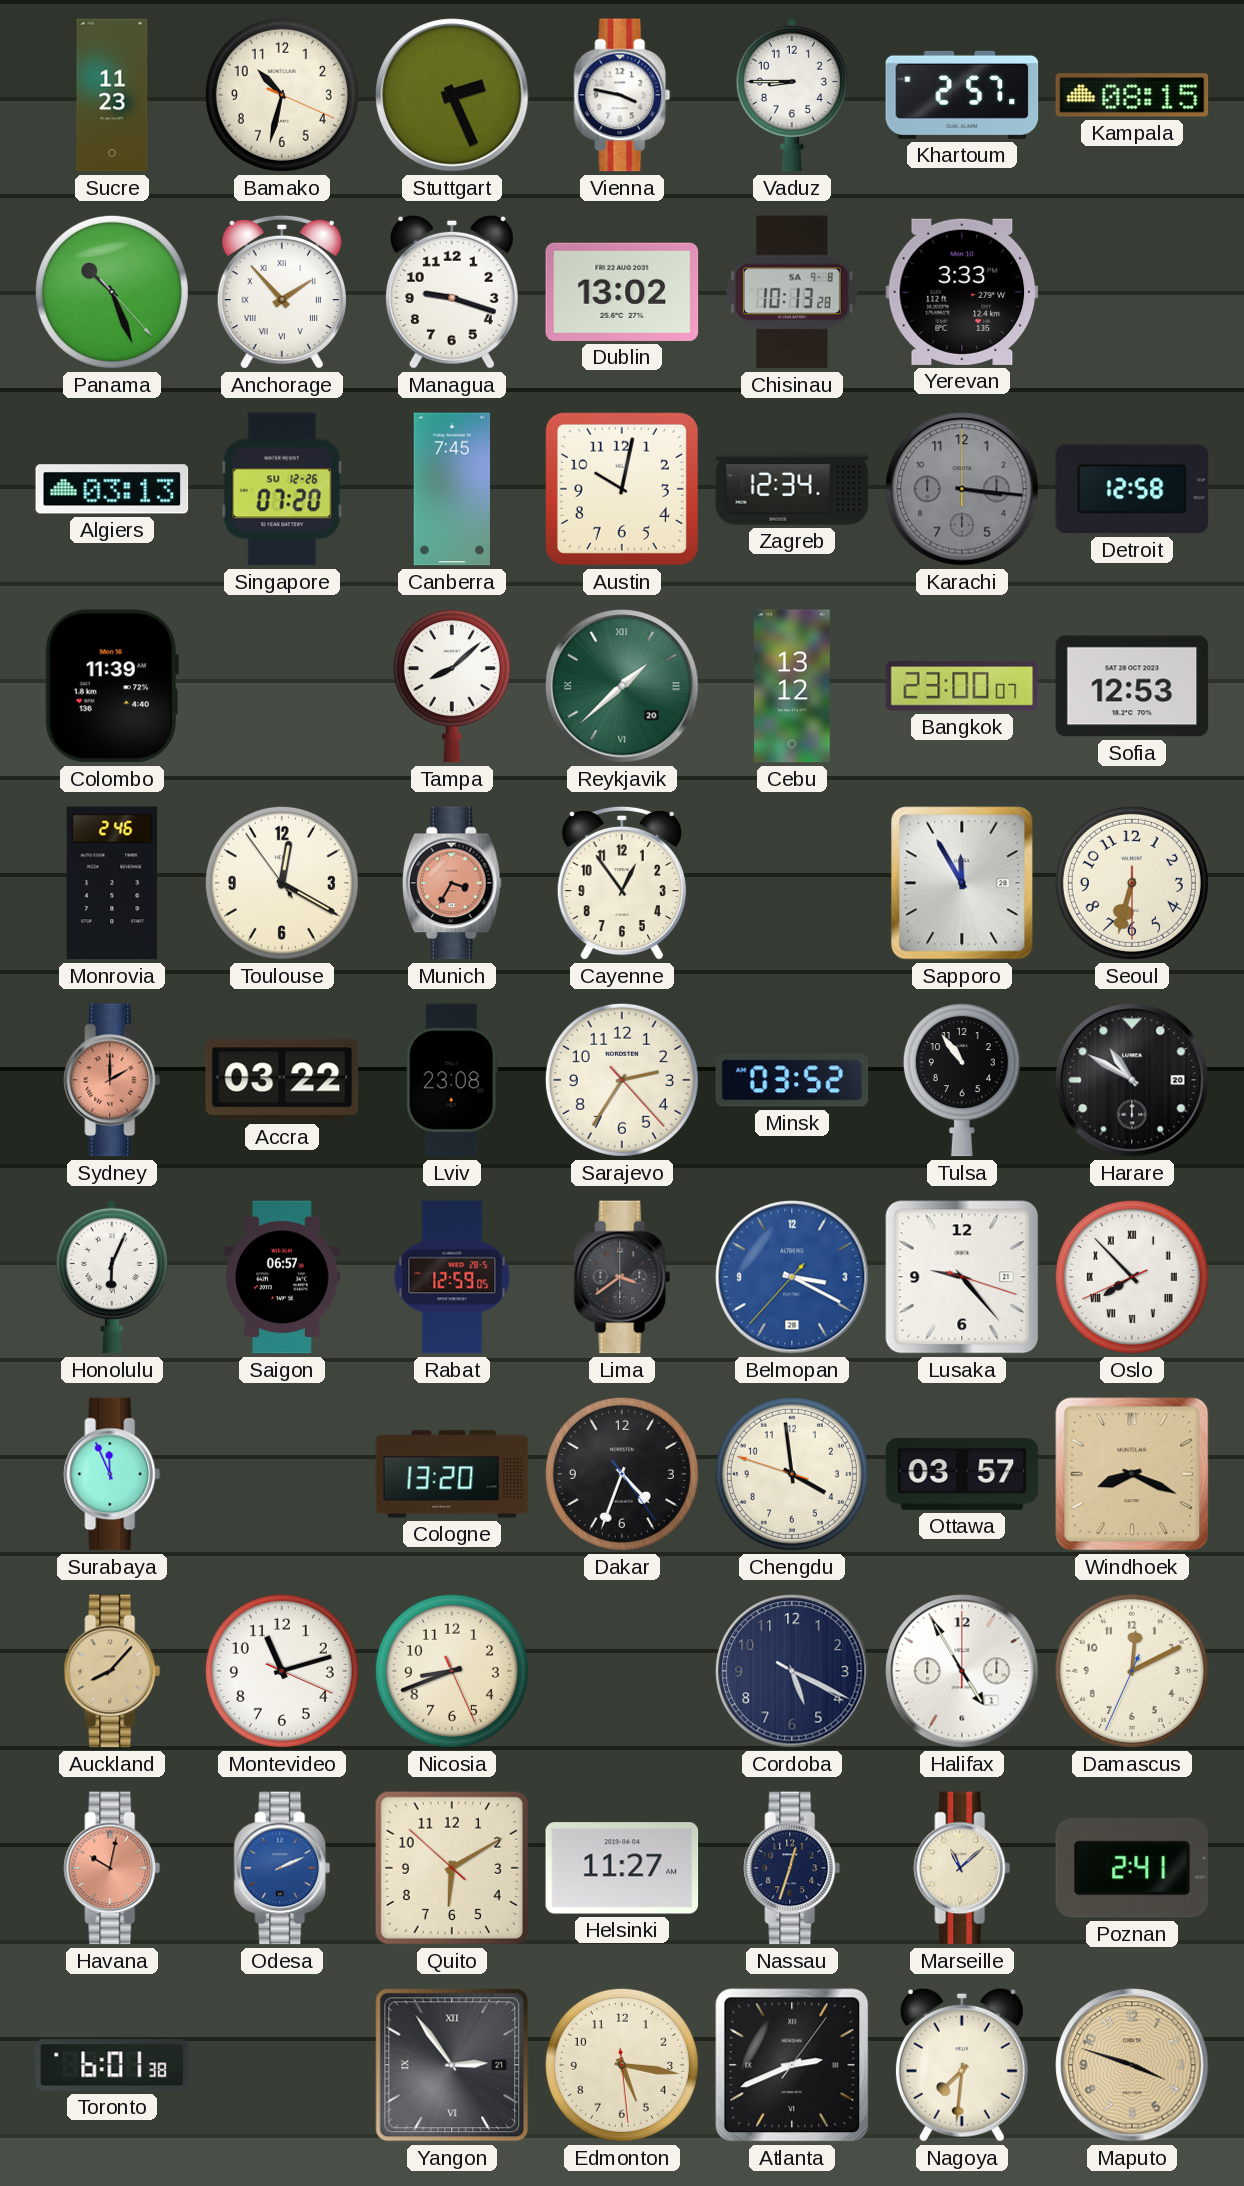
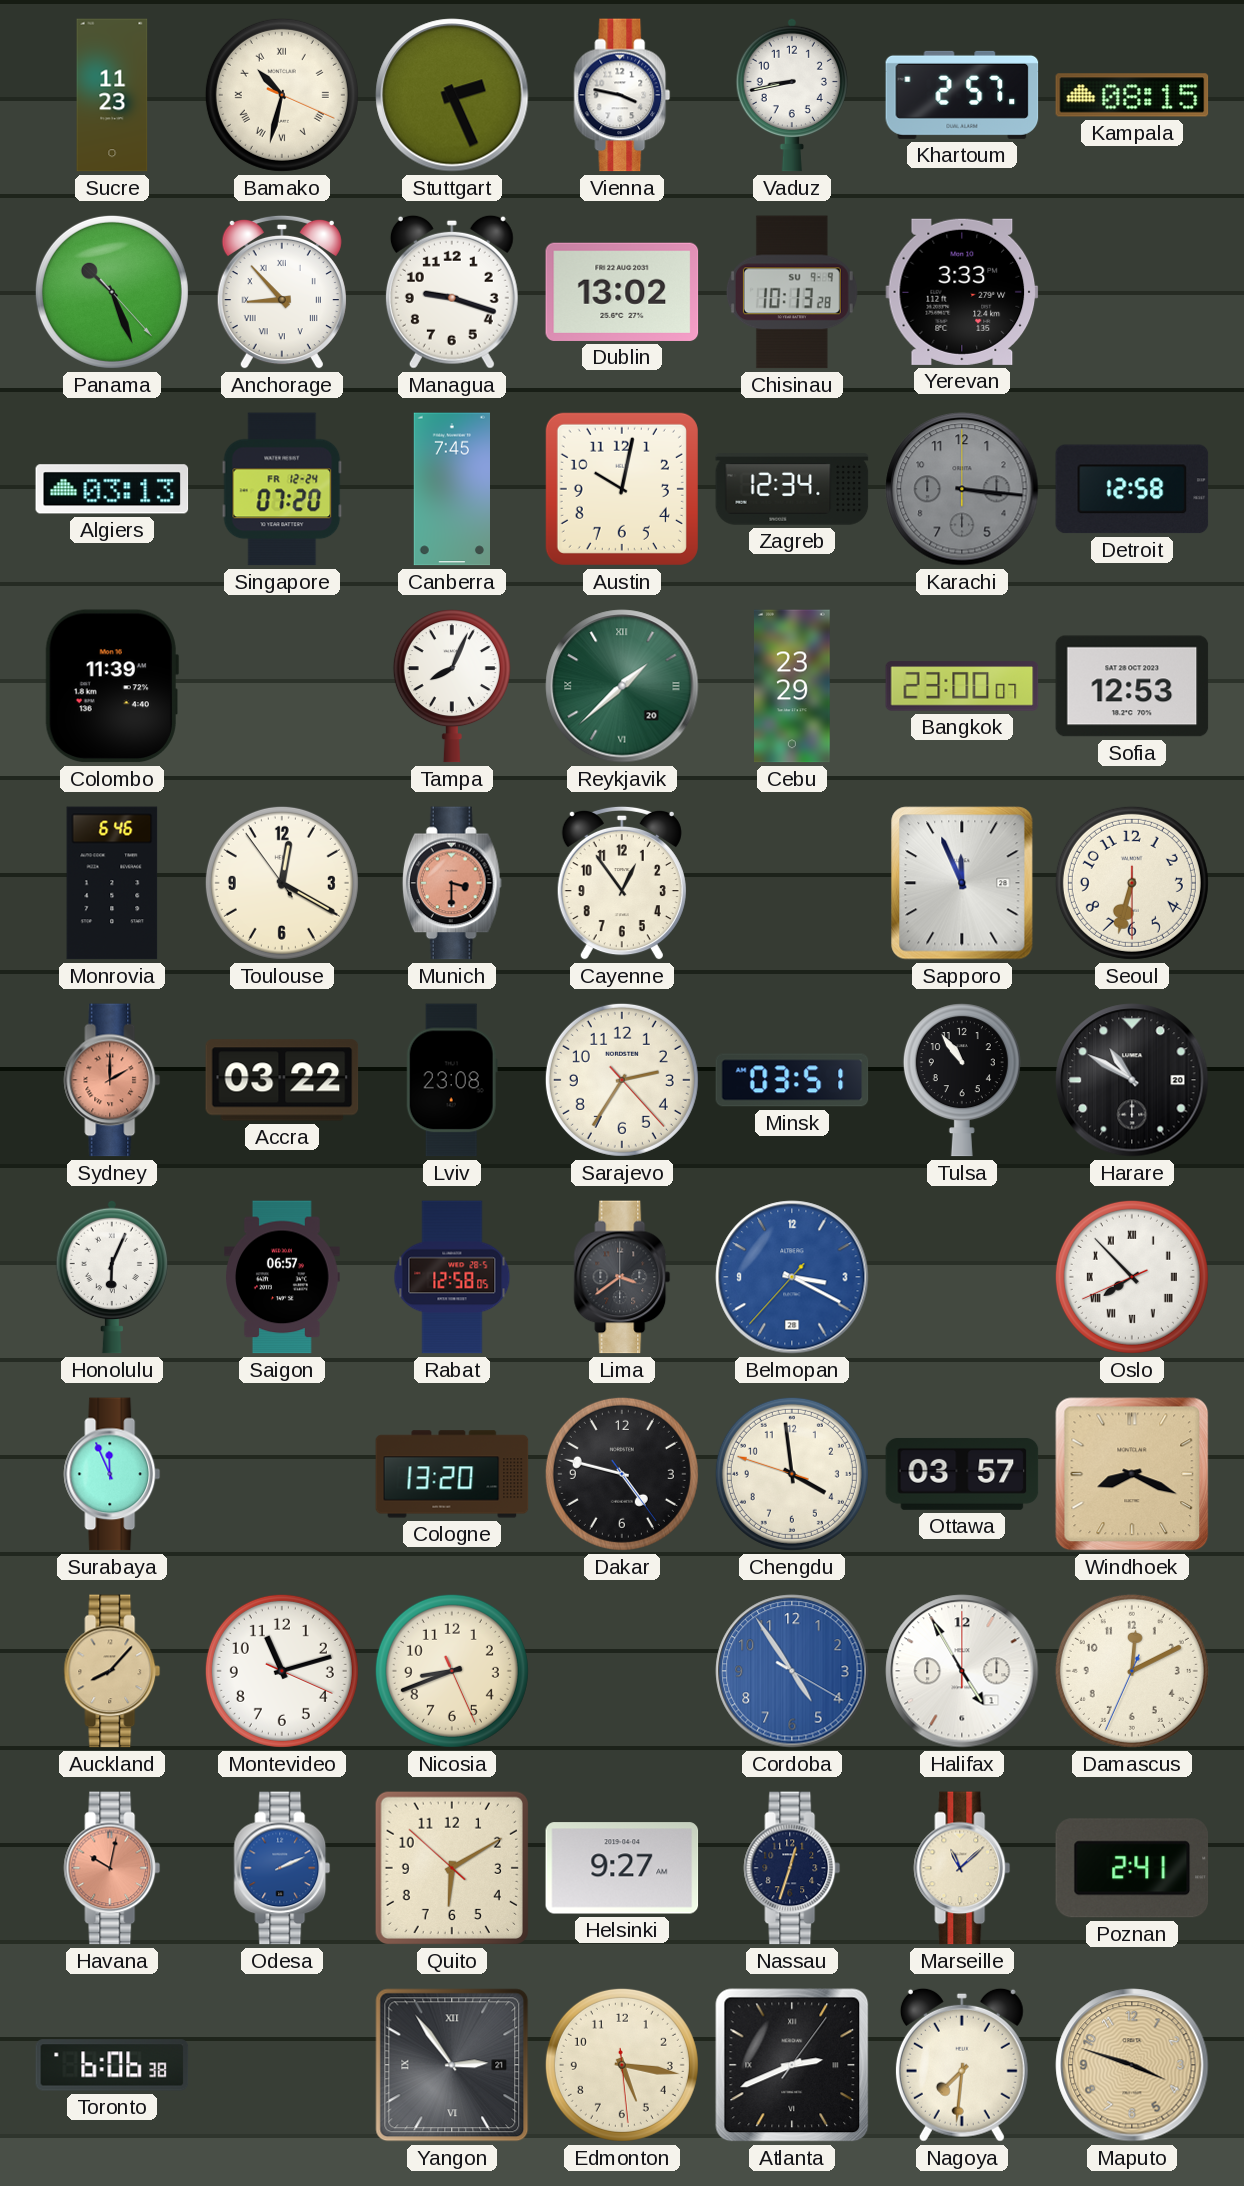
Bamako numerals: Arabic -> Roman
Vaduz: 8:45 -> 8:43
Anchorage: 1:53 -> 8:53
Chisinau date: SA 9-8 -> SU 9-9
Singapore date: SU 12-26 -> FR 12-24
Tampa: 8:08 -> 8:04
Cebu: 13:12 -> 23:29
Monrovia: 2:46 -> 6:46
Munich: 3:35 -> 3:30
Sapporo: 11:55 -> 11:56
Minsk: 03:52 -> 03:51
Rabat: 12:59 -> 12:58
Lusaka: 9:23 -> none
Dakar: 4:33 -> 4:47
Cordoba: 5:19 -> 4:54
Cordoba dial: navy -> blue
Helsinki: 11:27 -> 9:27
Toronto: 6:01 -> 6:06
